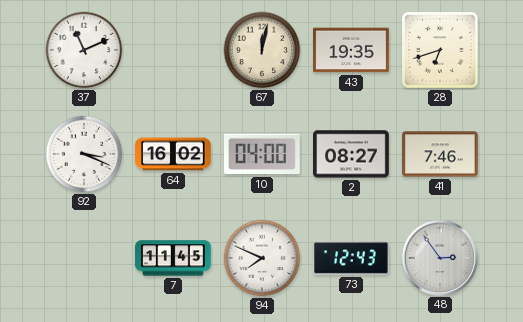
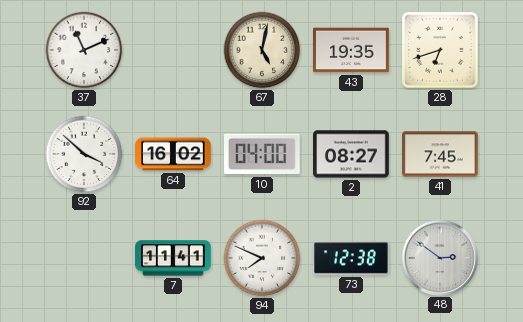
67: 12:02 -> 5:02
92: 3:19 -> 3:52
41: 7:46 -> 7:45
7: 11:45 -> 11:41
73: 12:43 -> 12:38
48: 2:54 -> 2:51
